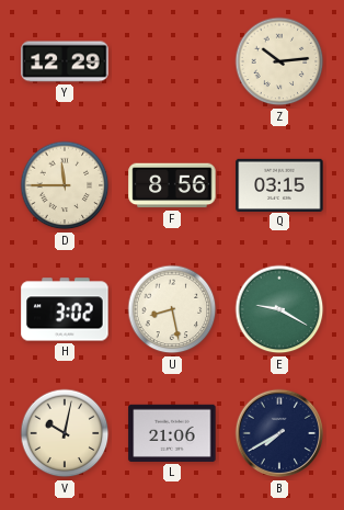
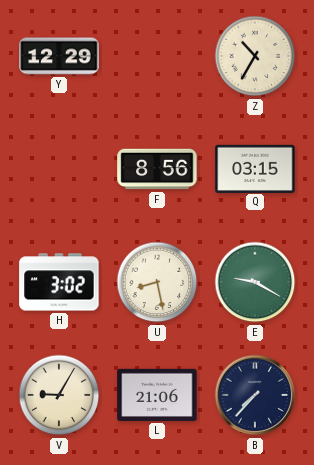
Z: 10:14 -> 10:35
D: 11:45 -> none
V: 10:02 -> 9:05
B: 7:40 -> 7:37
